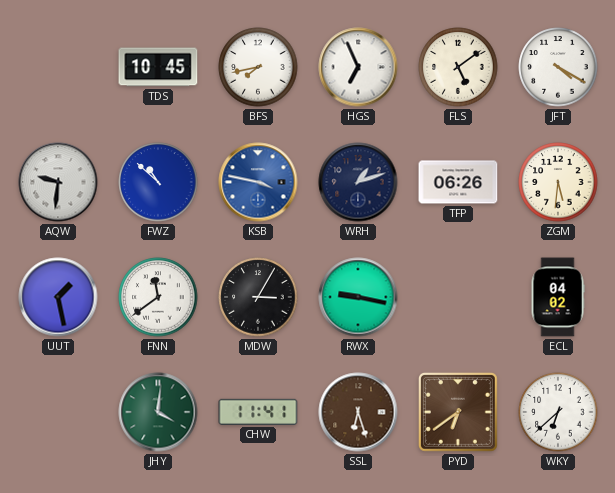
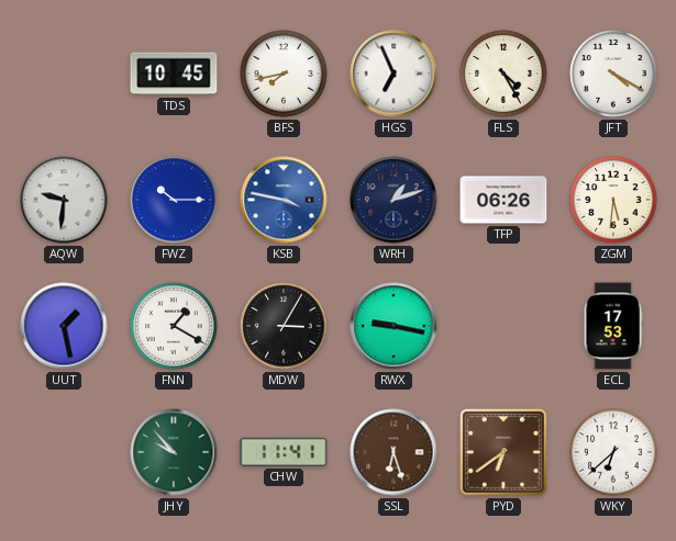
FLS: 5:09 -> 4:25
FWZ: 10:52 -> 10:15
FNN: 11:39 -> 1:20
ECL: 04:02 -> 17:53
JHY: 4:01 -> 9:53
